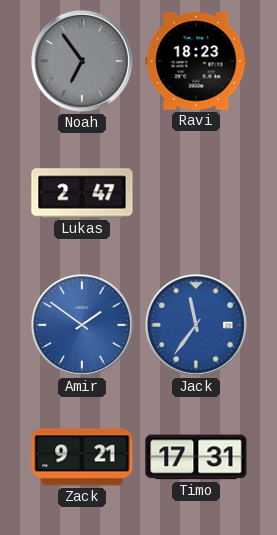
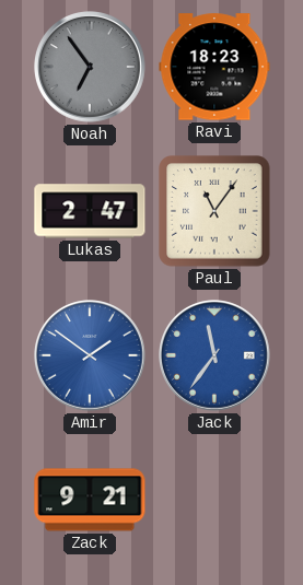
Paul: none -> 11:06
Timo: 17:31 -> none
